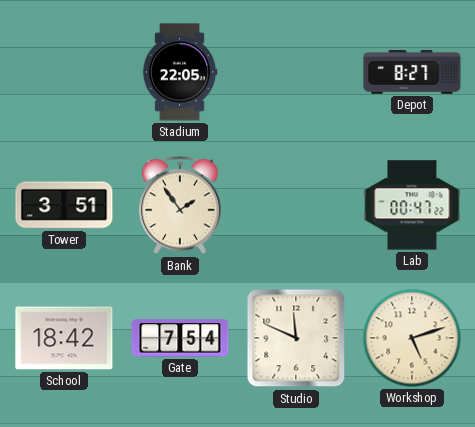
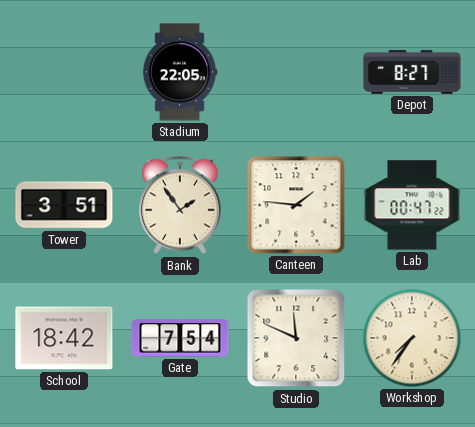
Canteen: none -> 1:46
Workshop: 5:12 -> 7:36
